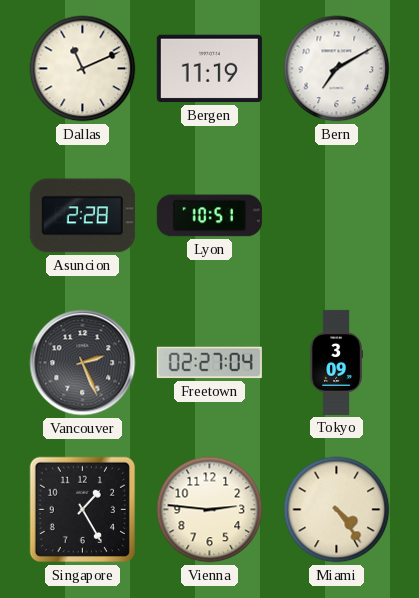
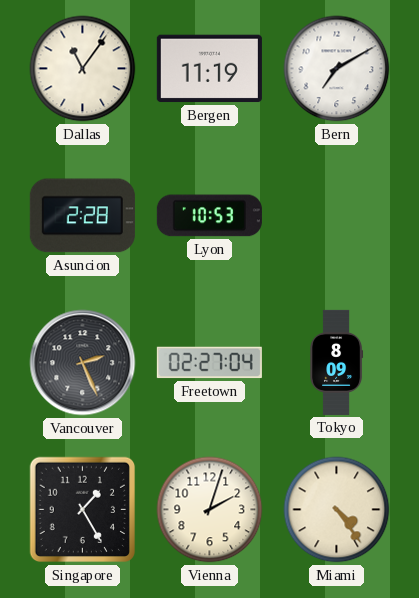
Dallas: 11:11 -> 11:06
Lyon: 10:51 -> 10:53
Tokyo: 3:09 -> 8:09
Vienna: 2:46 -> 2:03
